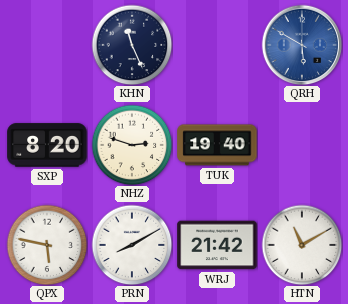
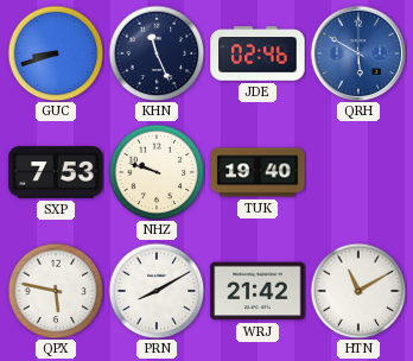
GUC: none -> 8:42
JDE: none -> 02:46
SXP: 8:20 -> 7:53
NHZ: 2:48 -> 9:48
